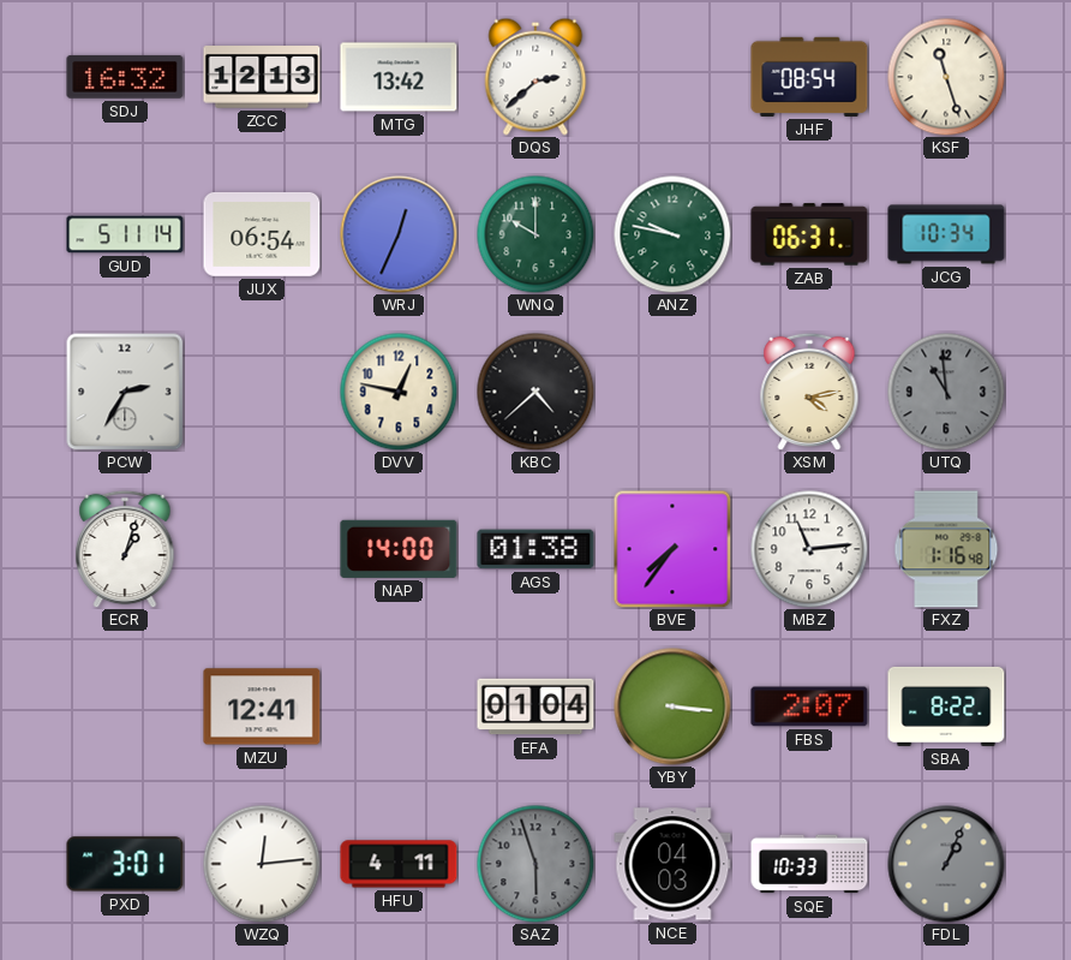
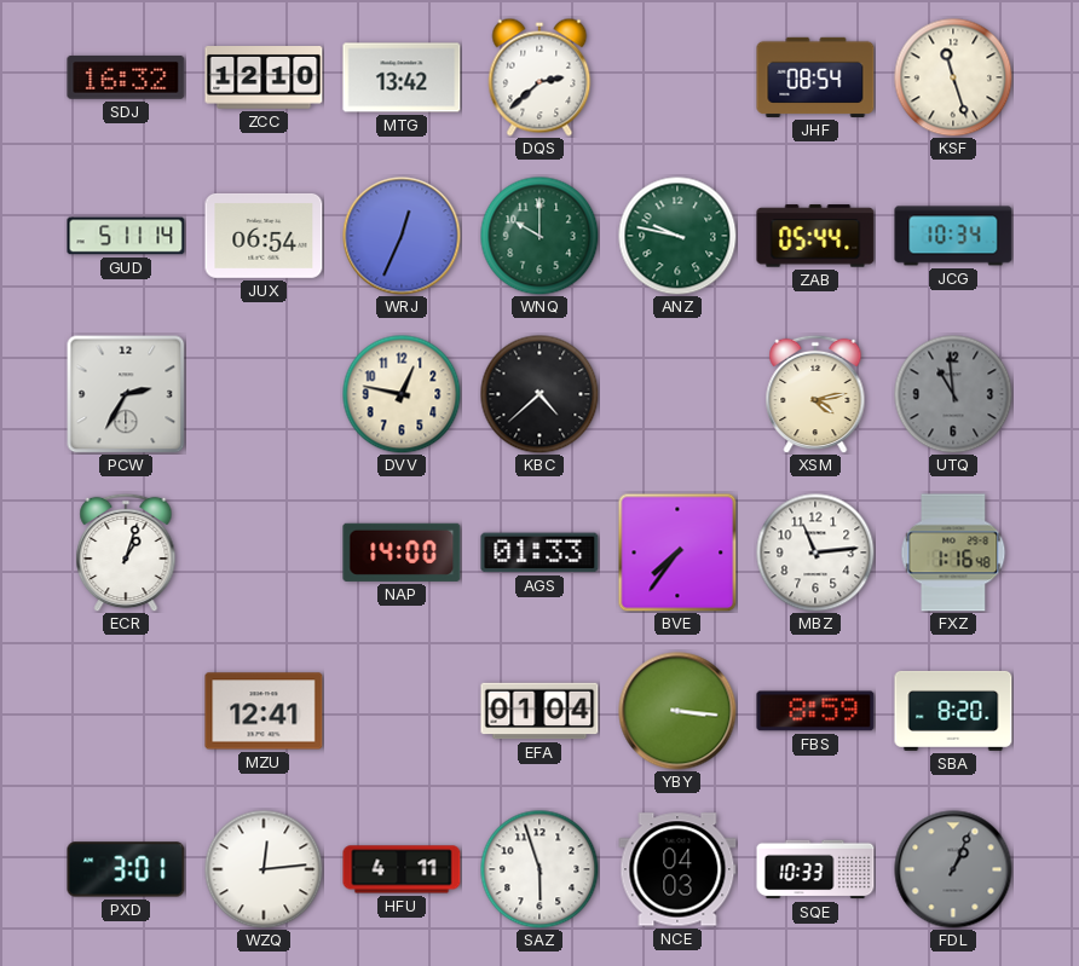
ZCC: 12:13 -> 12:10
ZAB: 06:31 -> 05:44
AGS: 01:38 -> 01:33
FBS: 2:07 -> 8:59
SBA: 8:22 -> 8:20
SAZ dial: grey -> white
